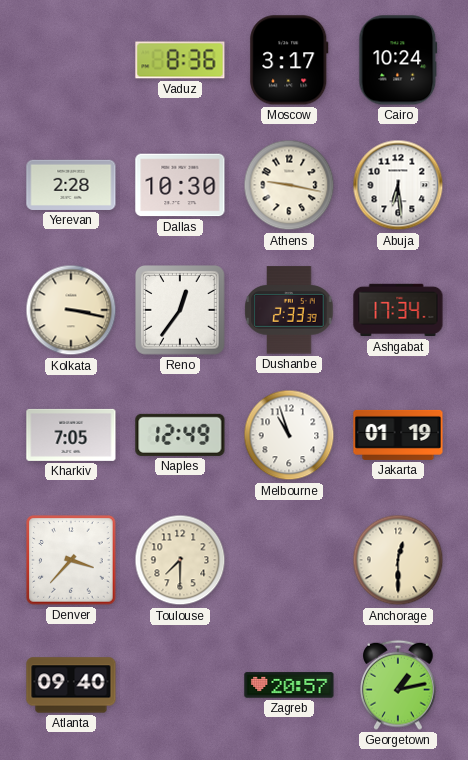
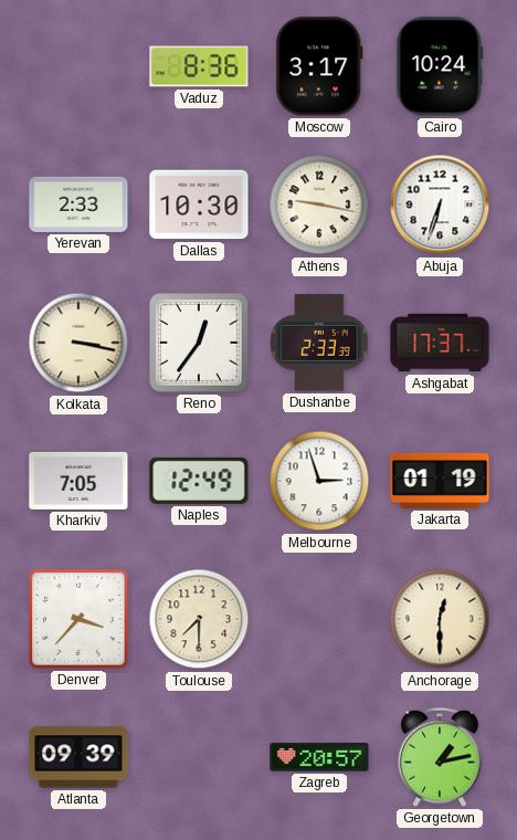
Yerevan: 2:28 -> 2:33
Abuja: 6:29 -> 6:33
Ashgabat: 17:34 -> 17:37
Melbourne: 10:57 -> 2:57
Atlanta: 09:40 -> 09:39
